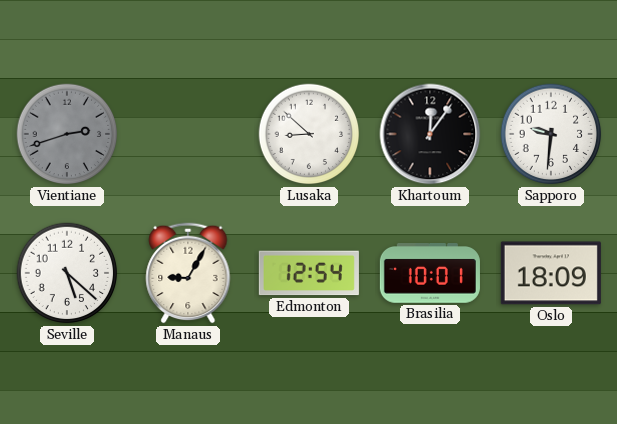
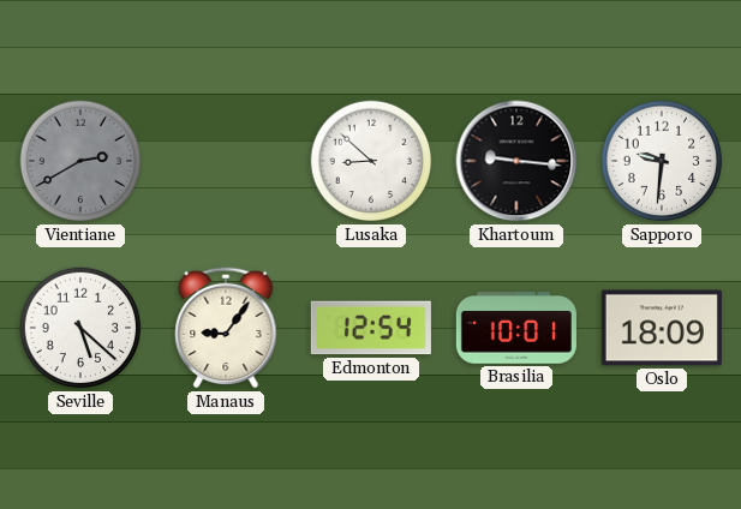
Vientiane: 2:42 -> 2:40
Khartoum: 12:06 -> 9:16
Manaus: 9:05 -> 9:06
